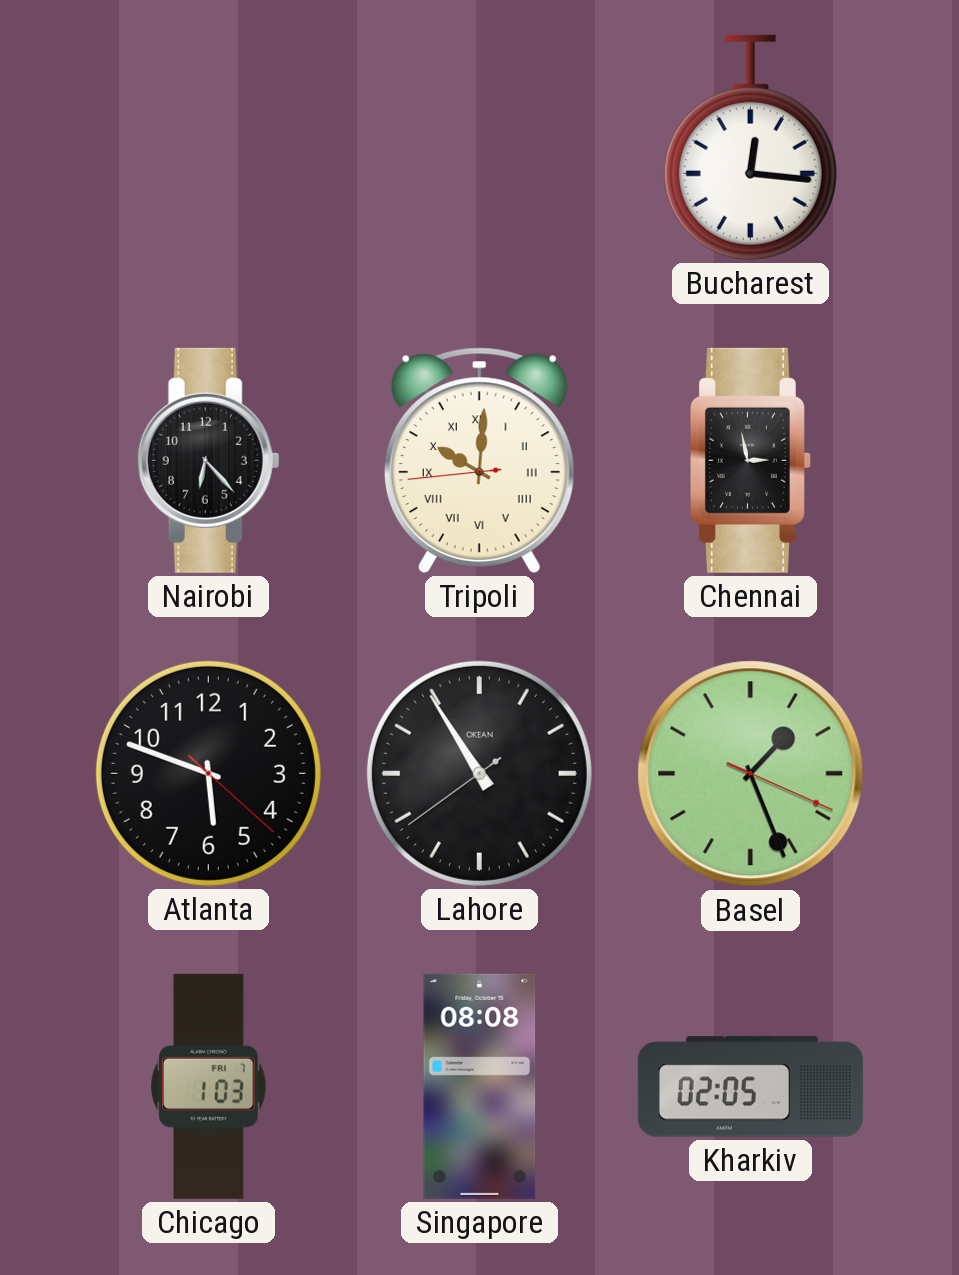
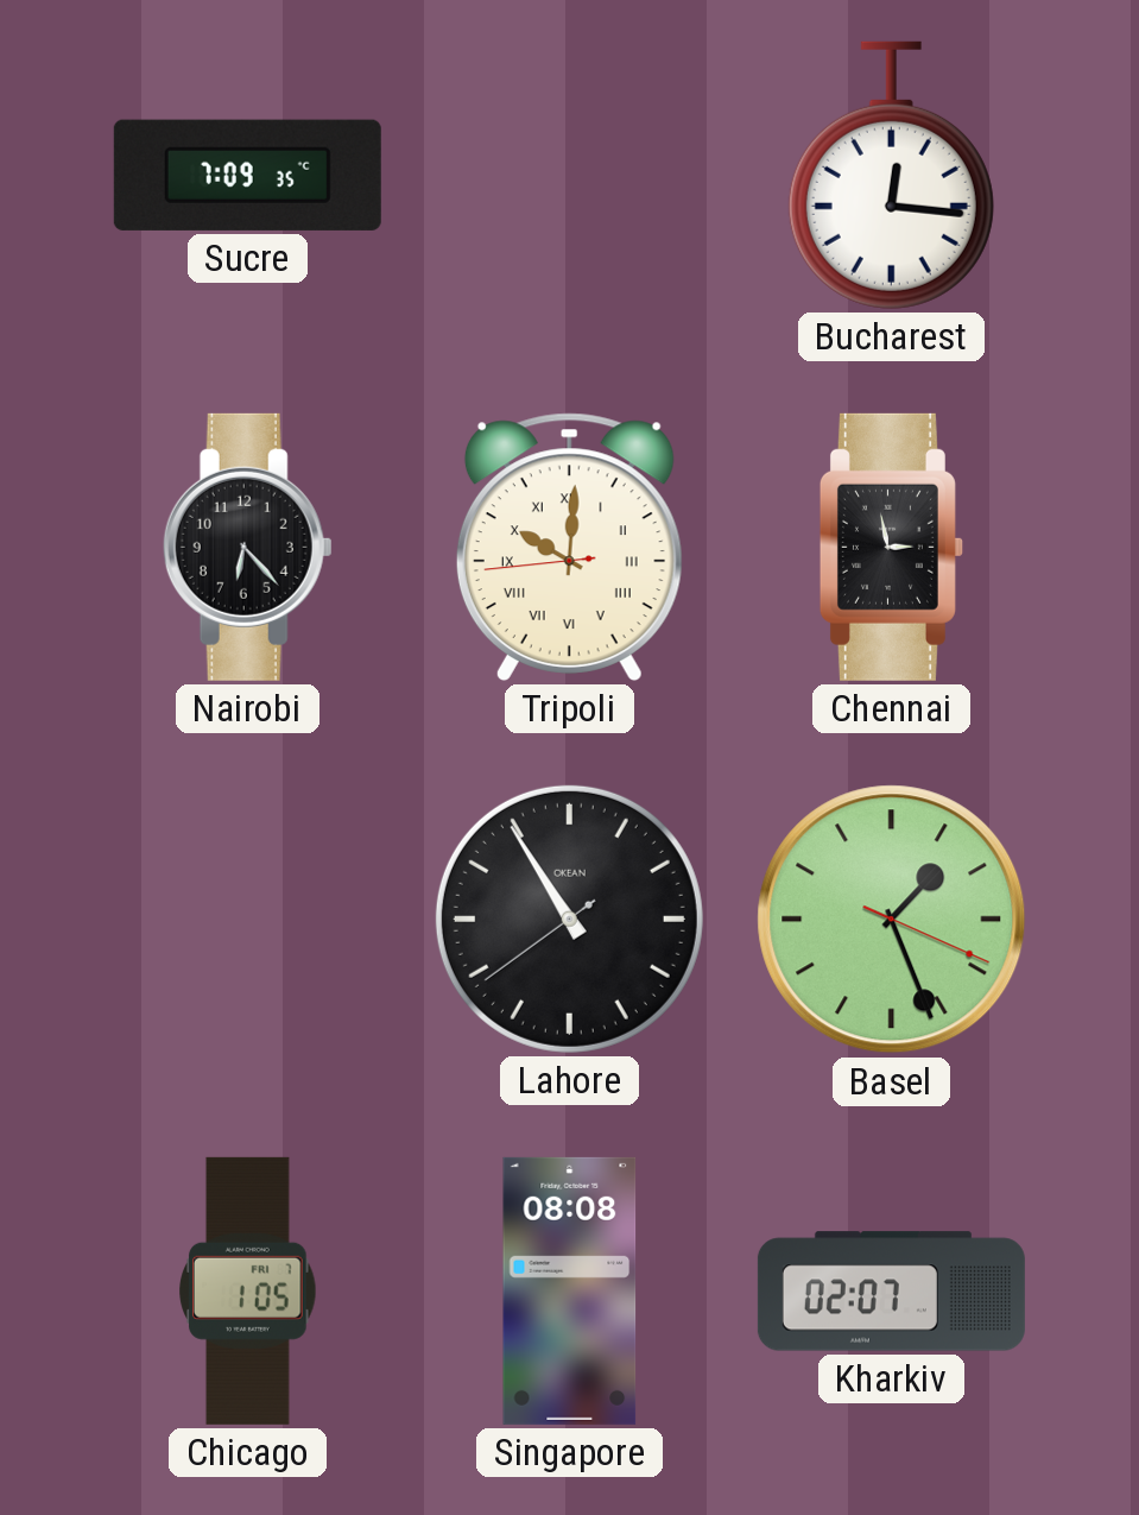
Sucre: none -> 7:09
Atlanta: 5:48 -> none
Chicago: 1:03 -> 1:05
Kharkiv: 02:05 -> 02:07
